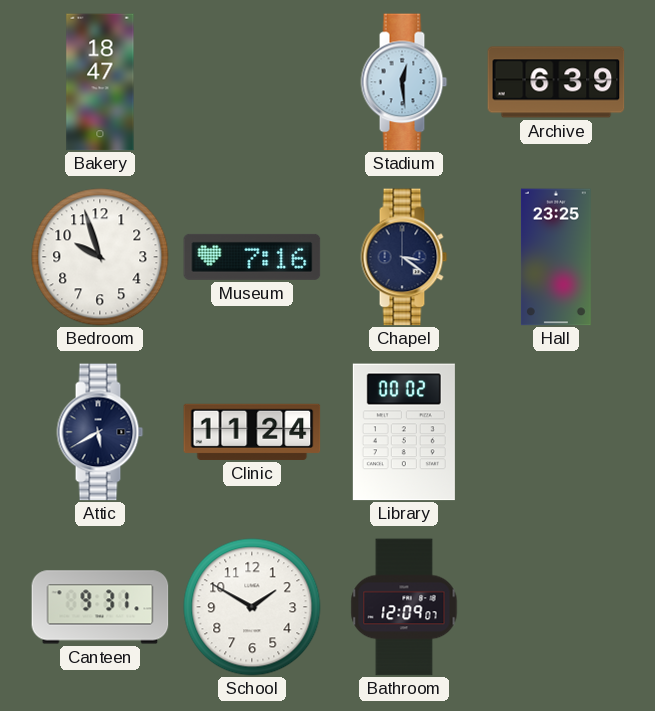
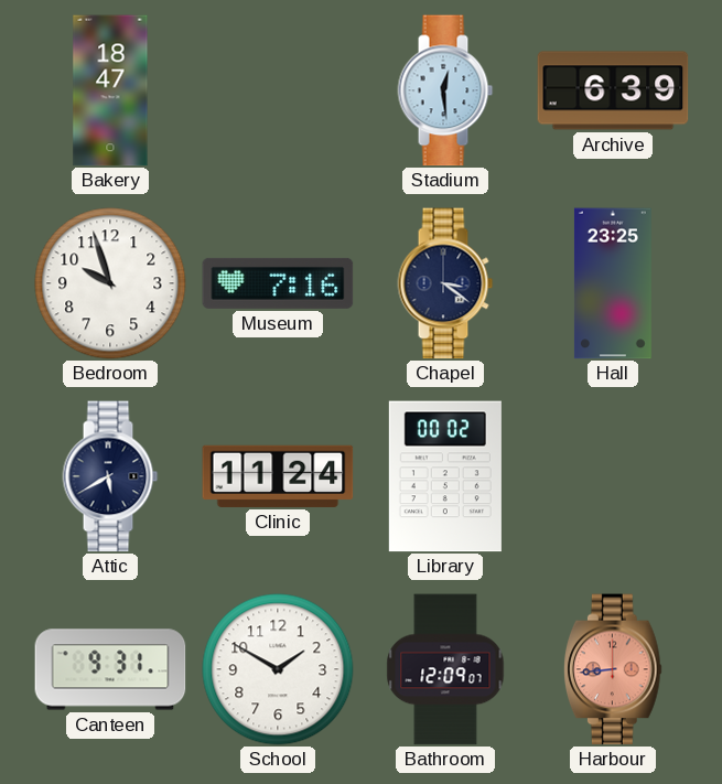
Harbour: none -> 8:44
